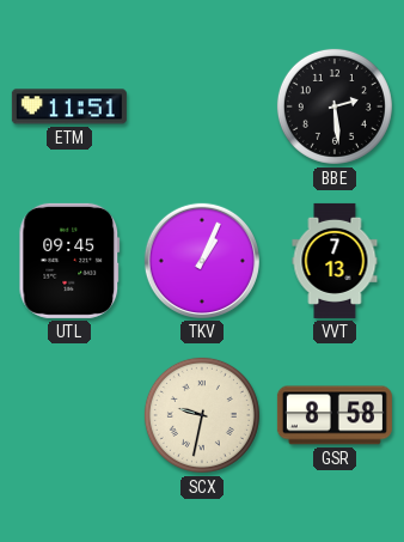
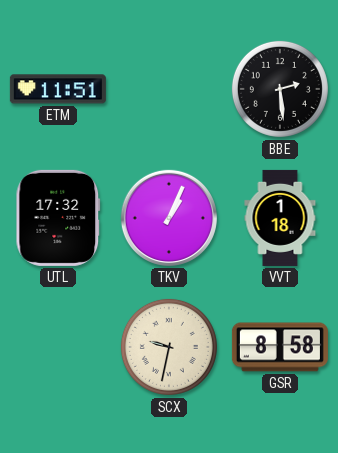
UTL: 09:45 -> 17:32
VVT: 7:13 -> 1:18
